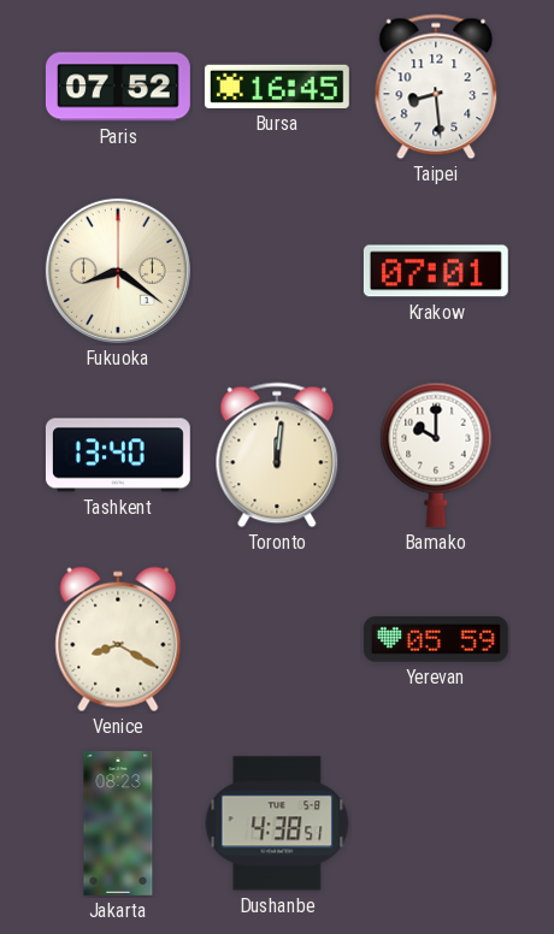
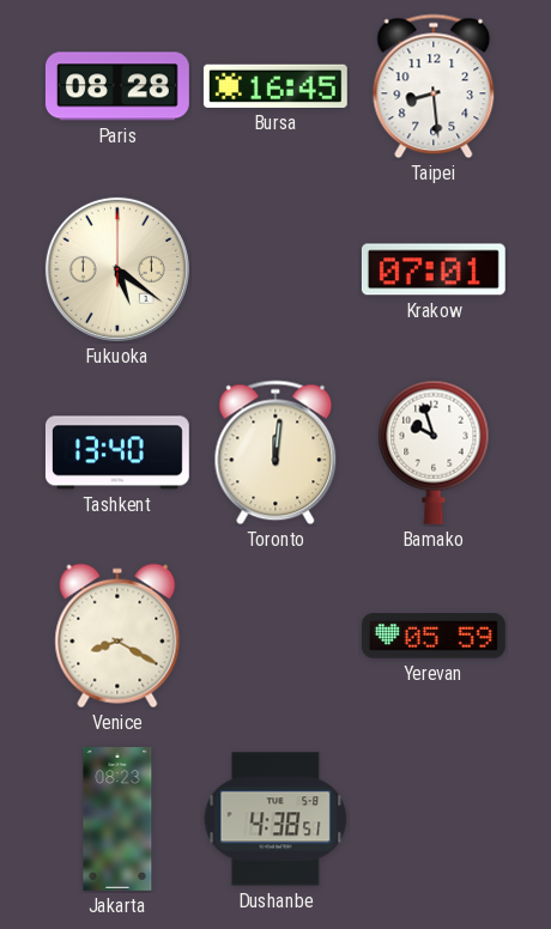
Paris: 07:52 -> 08:28
Fukuoka: 8:21 -> 5:21
Bamako: 10:00 -> 9:57
